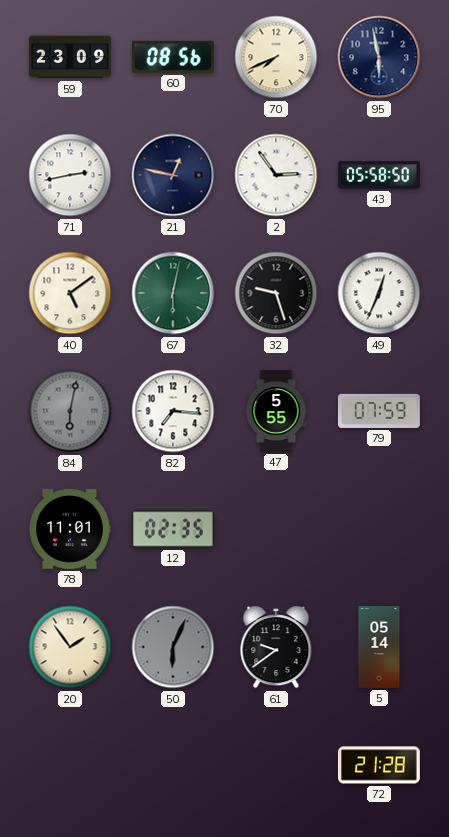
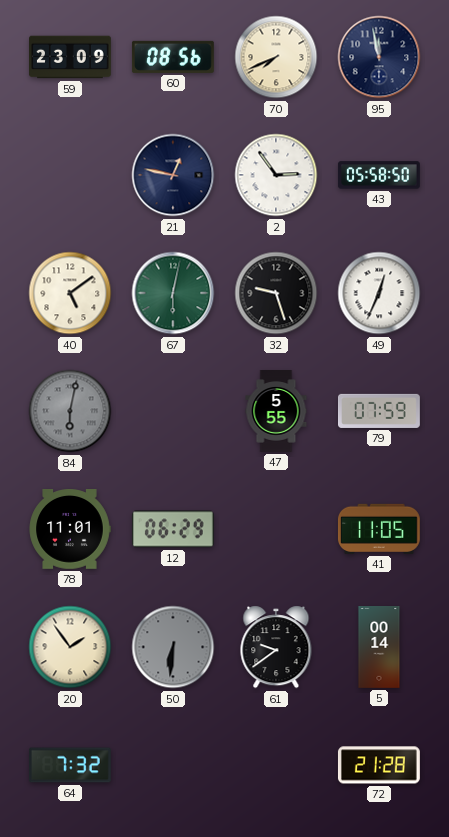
95: 5:58 -> 11:58
71: 2:43 -> none
82: 7:16 -> none
12: 02:35 -> 06:29
41: none -> 11:05
50: 6:04 -> 6:31
5: 05:14 -> 00:14
64: none -> 7:32
